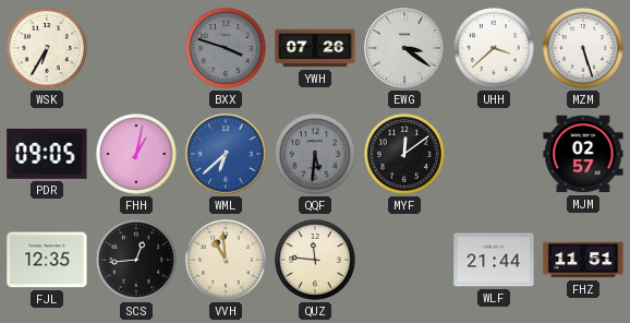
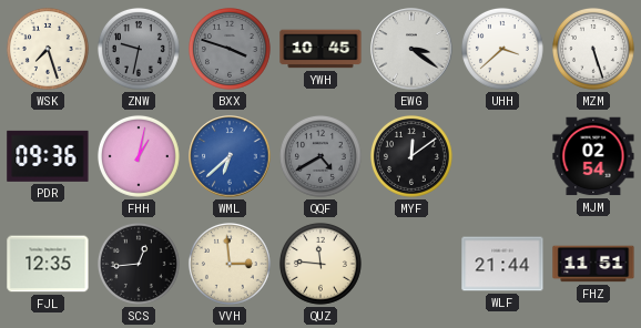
WSK: 6:35 -> 7:27
ZNW: none -> 9:32
YWH: 07:26 -> 10:45
PDR: 09:05 -> 09:36
QQF: 5:31 -> 4:40
MJM: 02:57 -> 02:54
VVH: 10:59 -> 2:59
